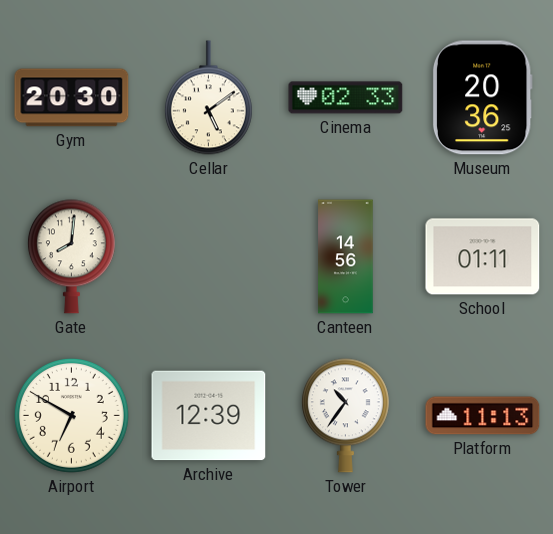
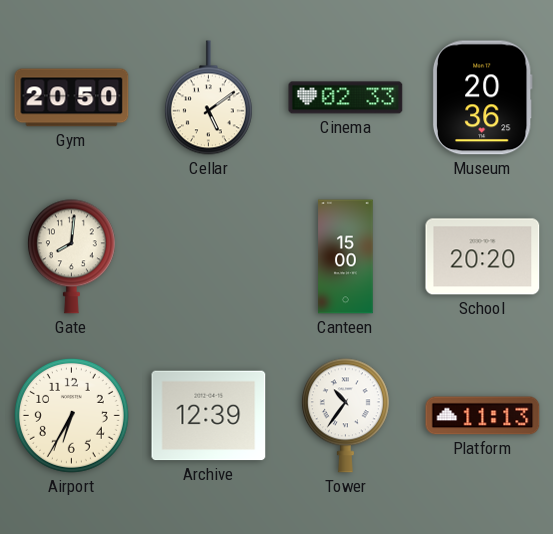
Gym: 20:30 -> 20:50
Canteen: 14:56 -> 15:00
School: 01:11 -> 20:20
Airport: 6:50 -> 6:35
